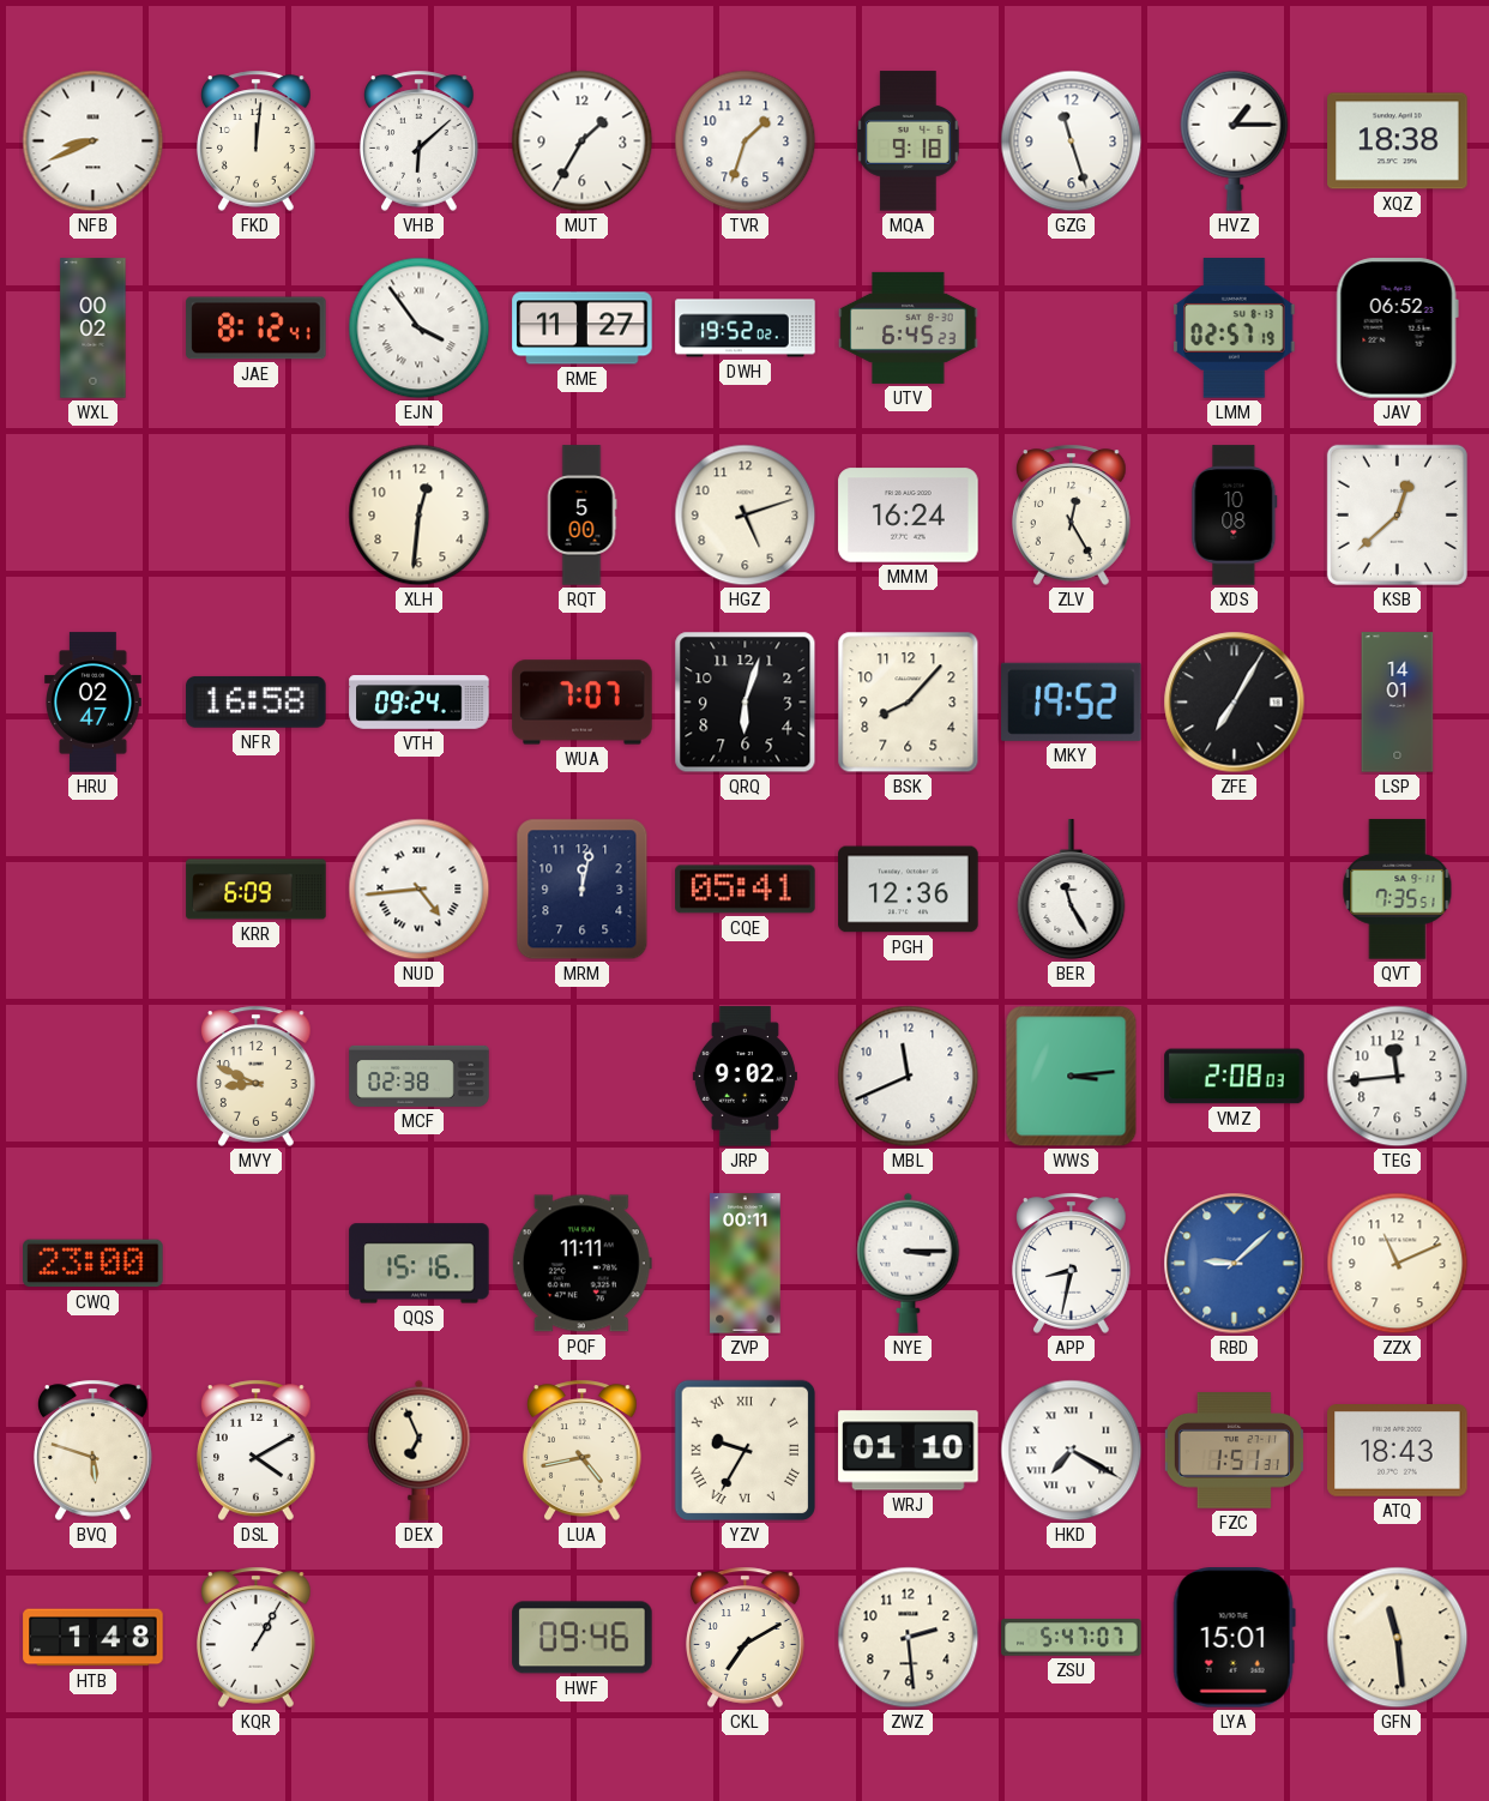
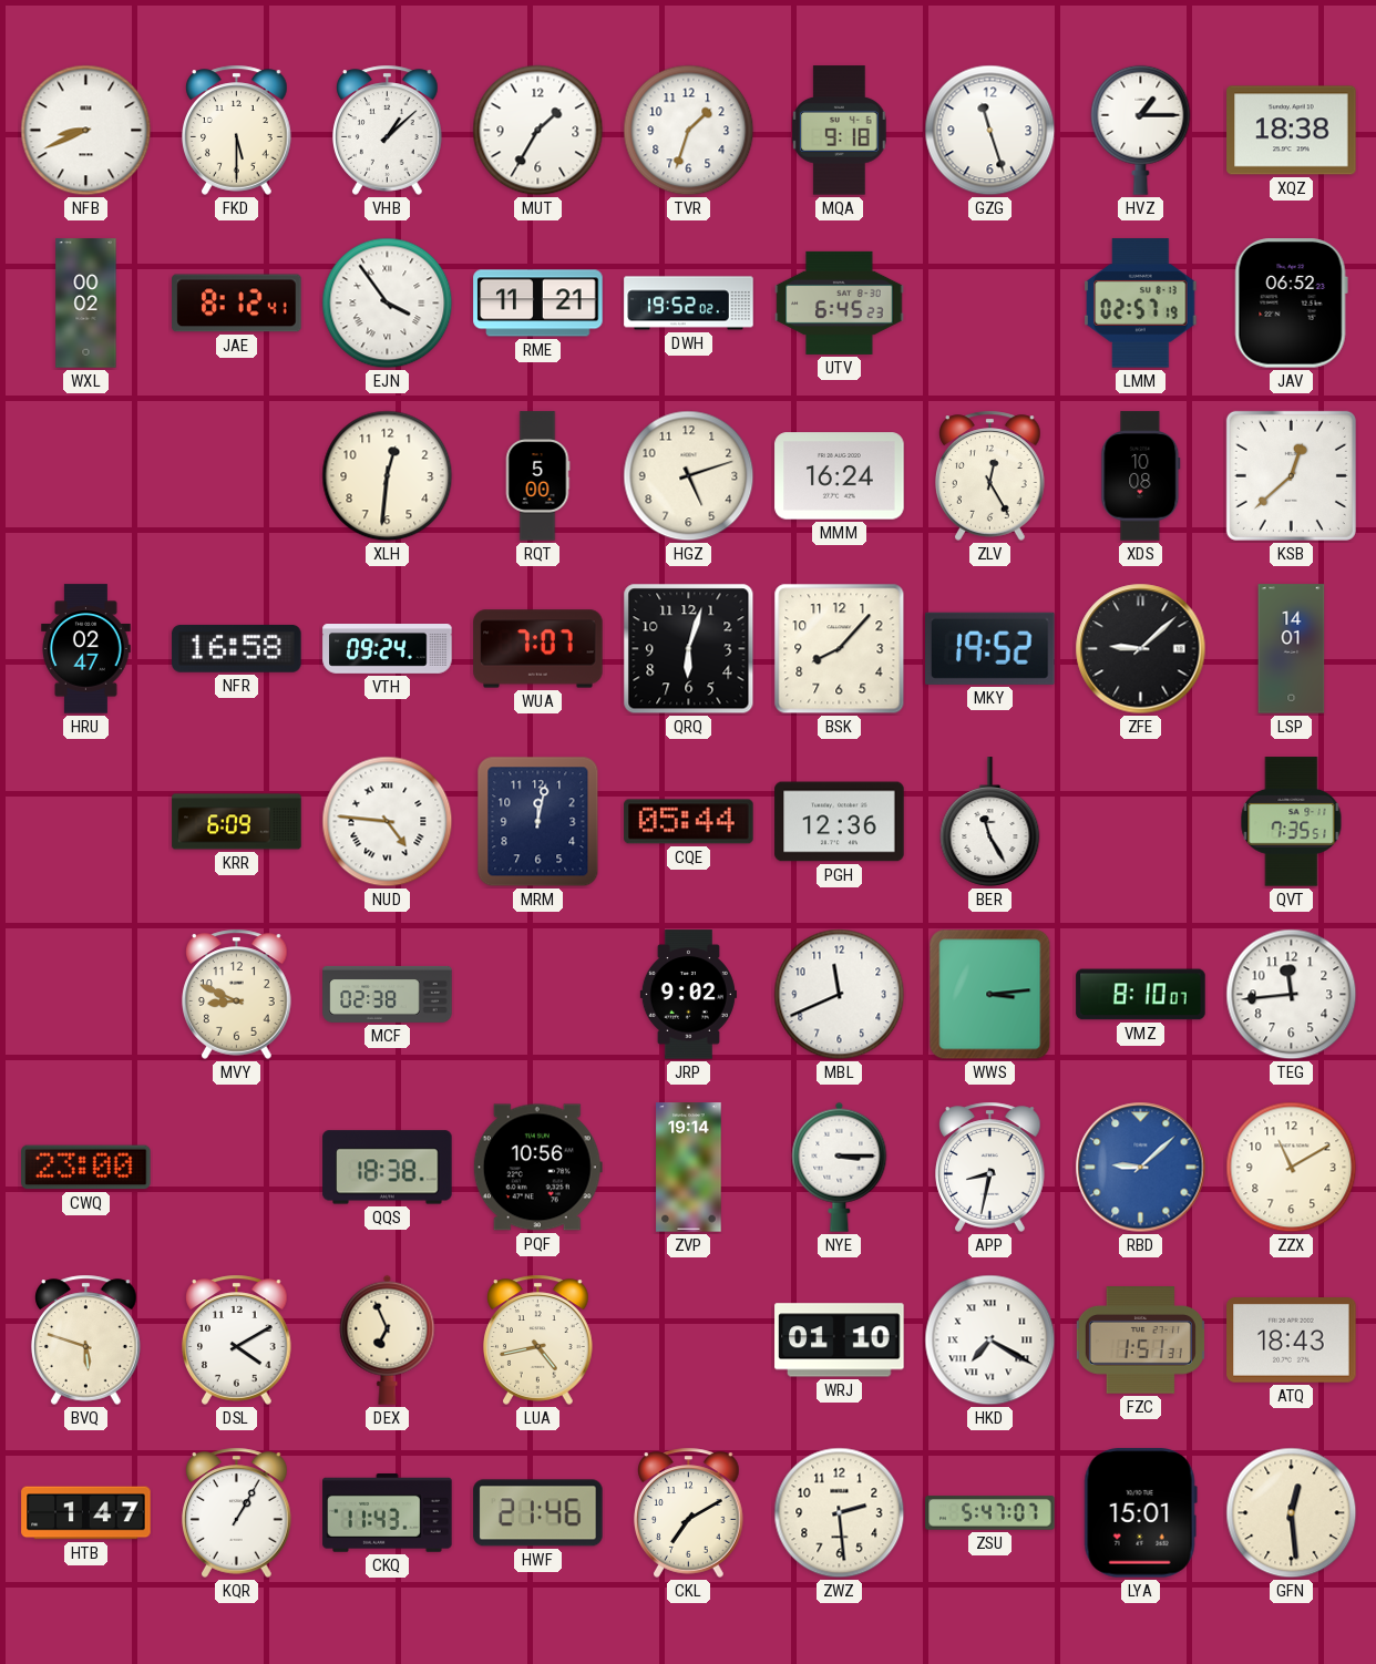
FKD: 12:01 -> 5:30
VHB: 6:08 -> 1:08
RME: 11:27 -> 11:21
ZFE: 7:05 -> 9:08
NUD: 4:44 -> 4:46
CQE: 05:41 -> 05:44
VMZ: 2:08 -> 8:10
QQS: 15:16 -> 18:38
PQF: 11:11 -> 10:56
ZVP: 00:11 -> 19:14
ZZX: 11:11 -> 11:10
YZV: 9:35 -> none
HTB: 1:48 -> 1:47
CKQ: none -> 11:43
HWF: 09:46 -> 21:46
GFN: 11:29 -> 12:29
